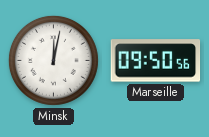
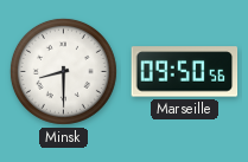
Minsk: 12:02 -> 8:30
